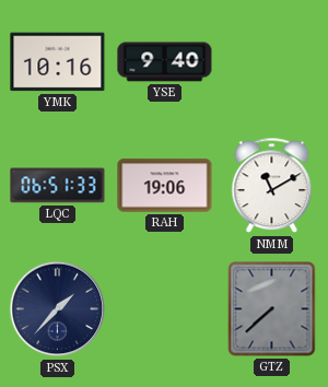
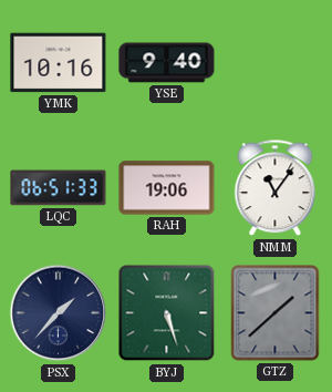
NMM: 11:10 -> 11:06
BYJ: none -> 5:27
GTZ: 7:38 -> 1:38
